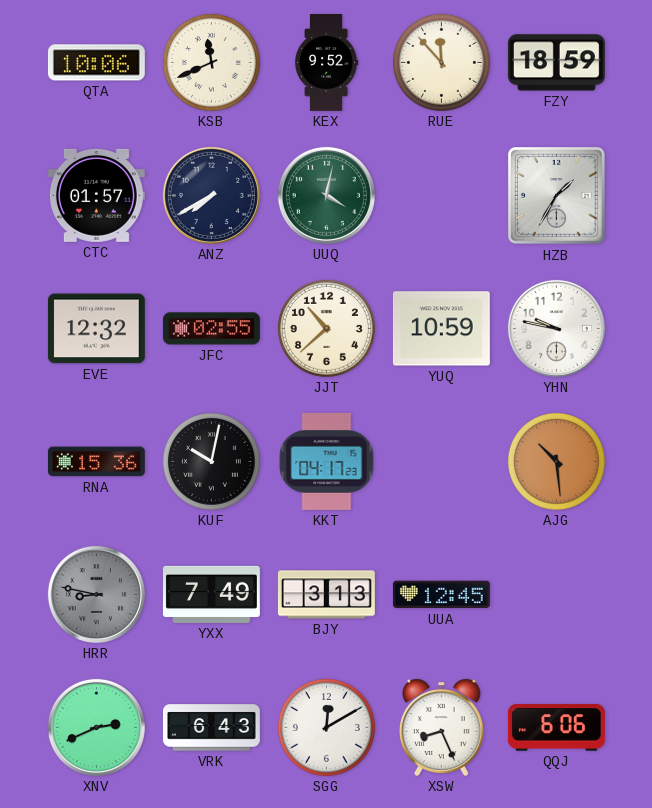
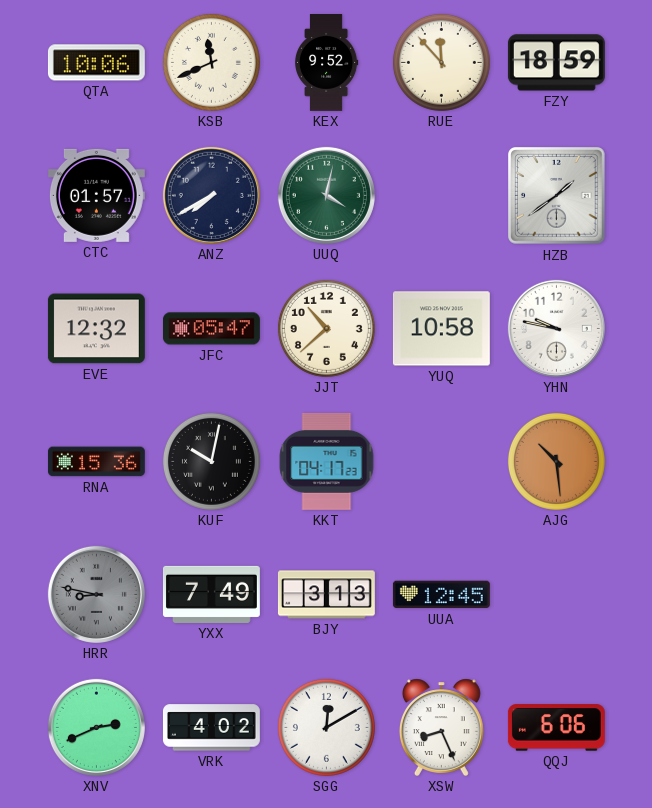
HZB: 1:35 -> 1:39
JFC: 02:55 -> 05:47
YUQ: 10:59 -> 10:58
VRK: 6:43 -> 4:02
